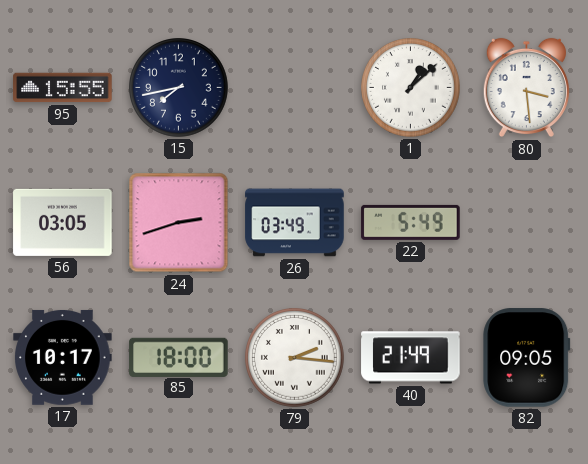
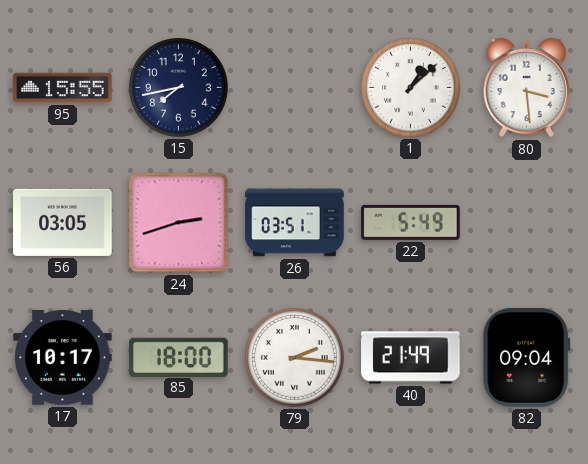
26: 03:49 -> 03:51
82: 09:05 -> 09:04
